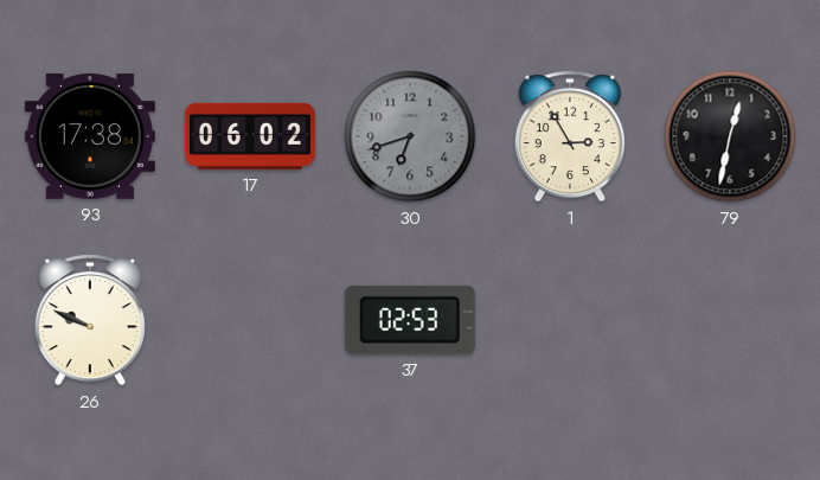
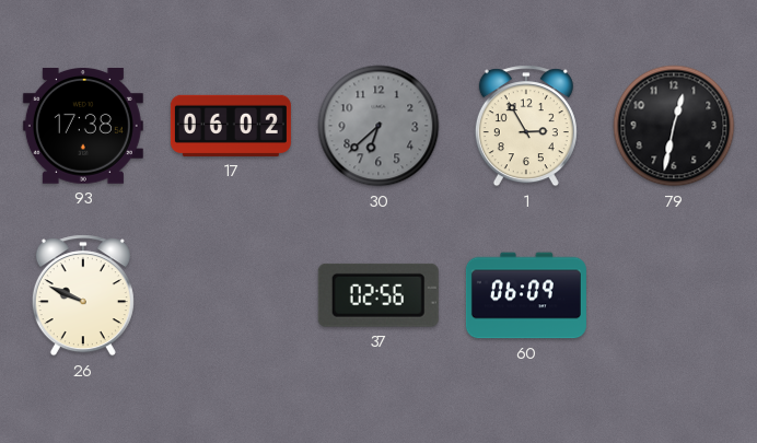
30: 6:42 -> 6:38
37: 02:53 -> 02:56
60: none -> 06:09
